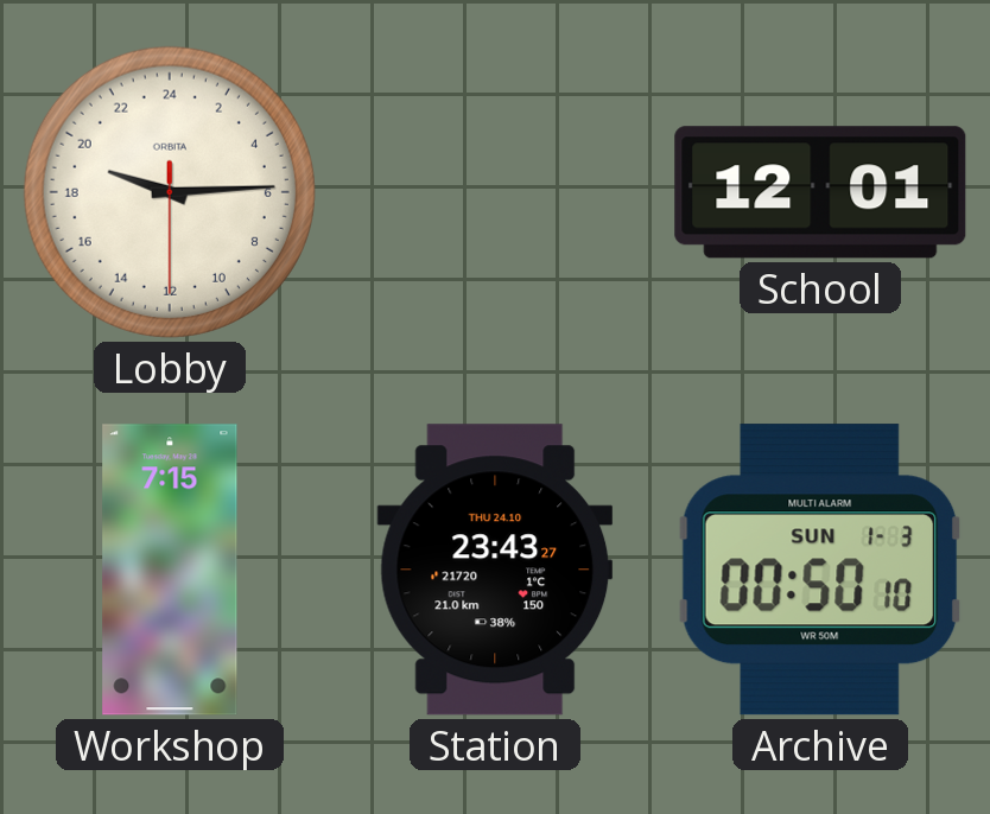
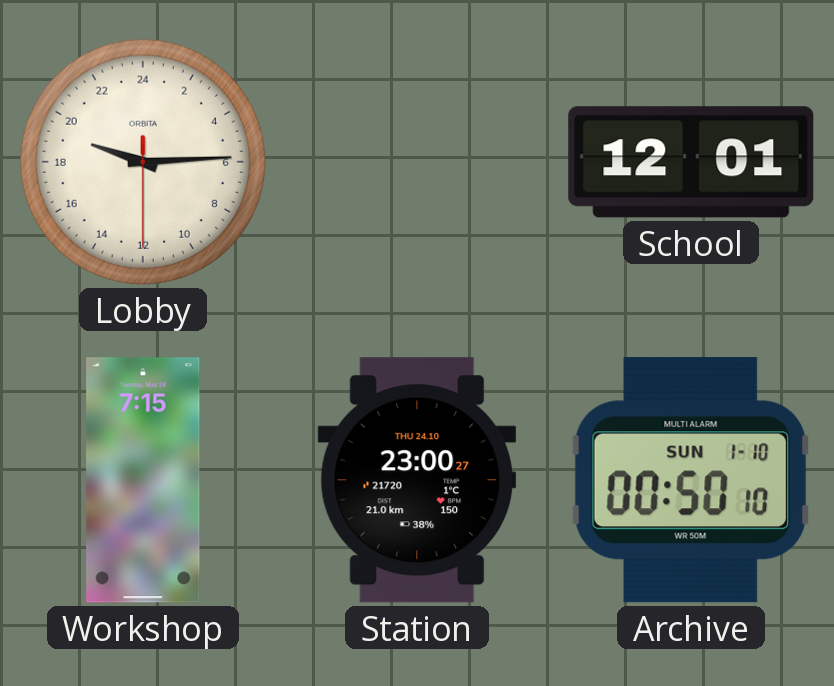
Station: 23:43 -> 23:00
Archive date: SUN 1-3 -> SUN 1-10
